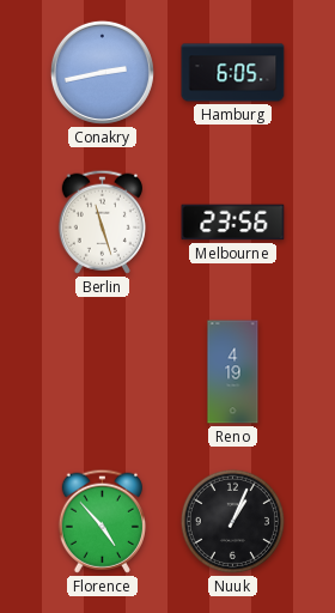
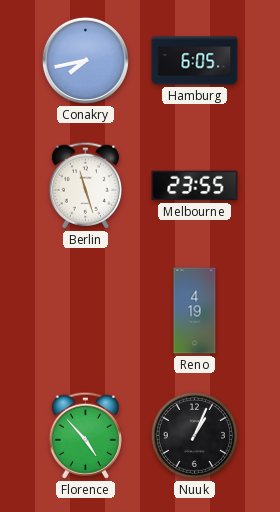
Conakry: 2:43 -> 7:43
Melbourne: 23:56 -> 23:55
